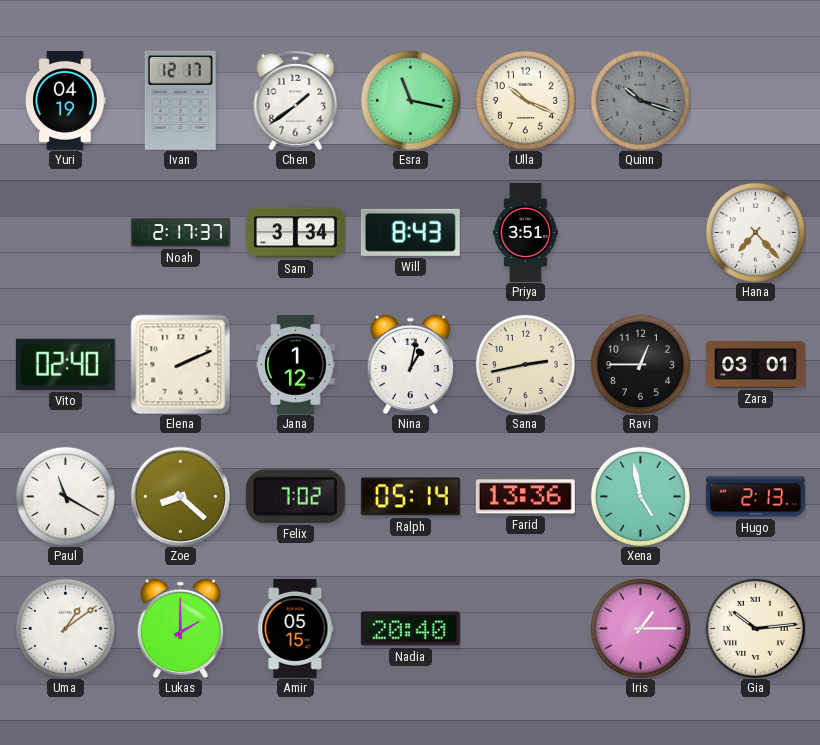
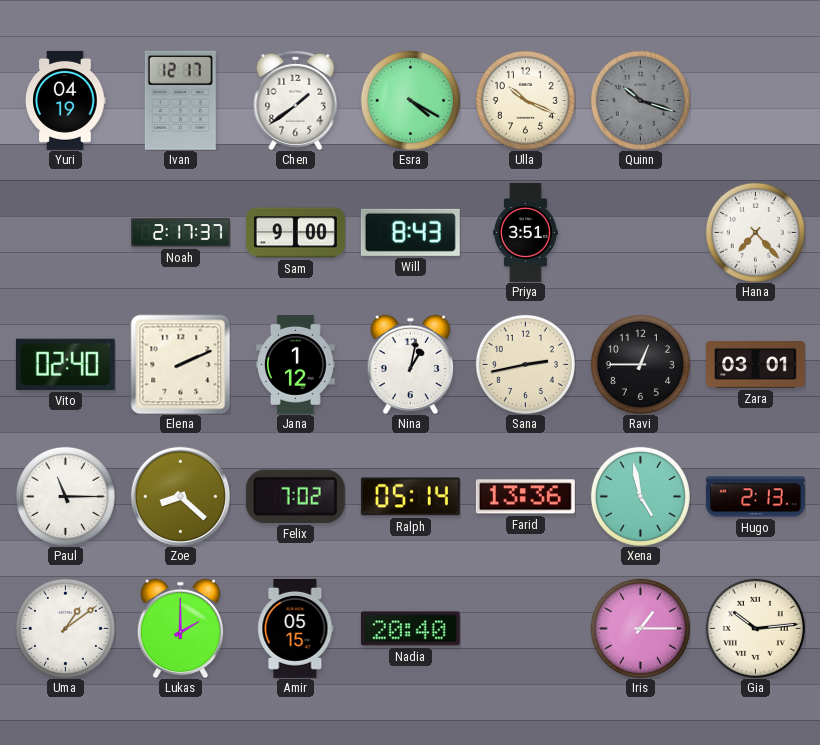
Esra: 11:17 -> 4:20
Sam: 3:34 -> 9:00
Paul: 11:20 -> 11:15
